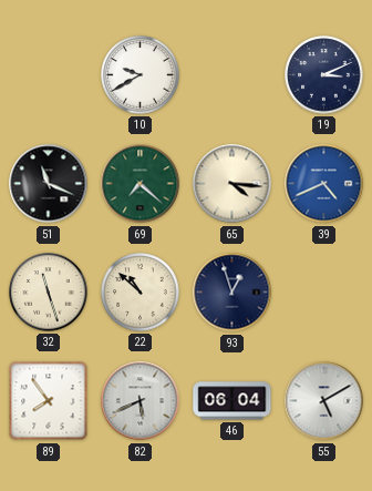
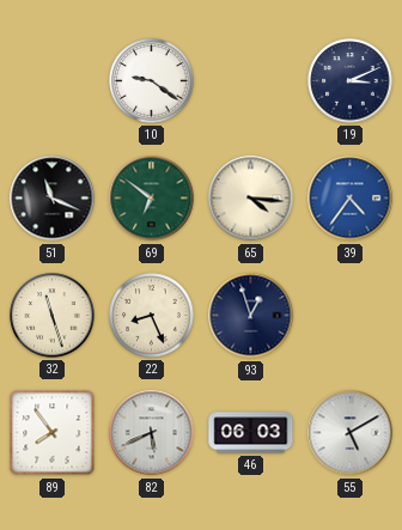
10: 9:40 -> 9:21
69: 7:22 -> 6:51
39: 4:41 -> 4:36
22: 10:52 -> 8:26
46: 06:04 -> 06:03
